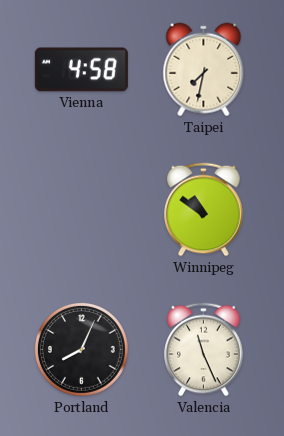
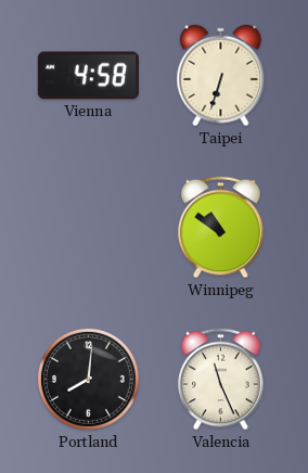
Taipei: 7:32 -> 6:33
Portland: 8:04 -> 8:01
